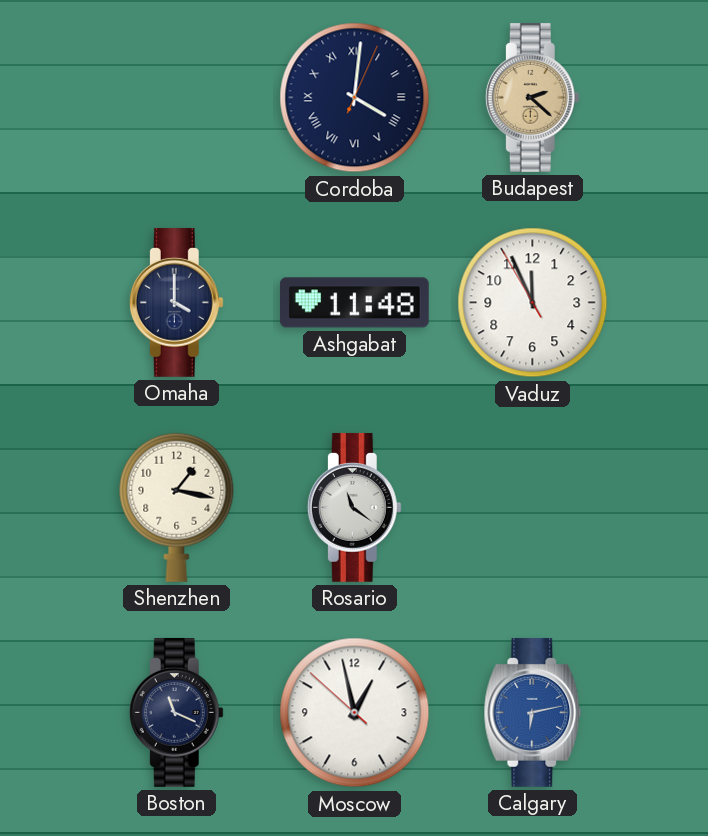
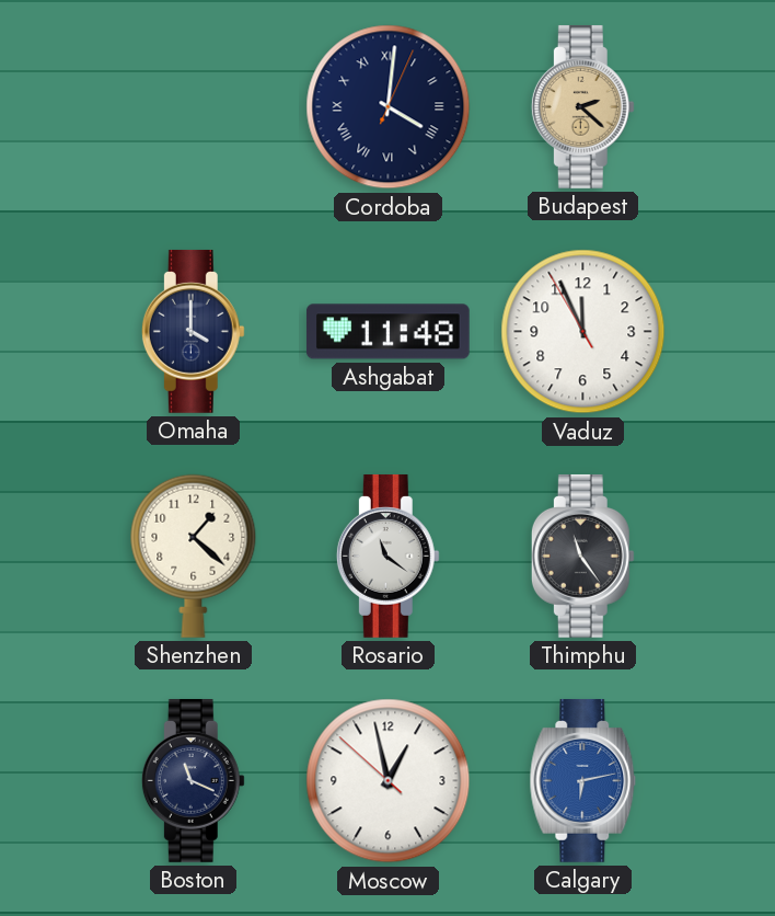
Shenzhen: 1:17 -> 1:22
Thimphu: none -> 11:24
